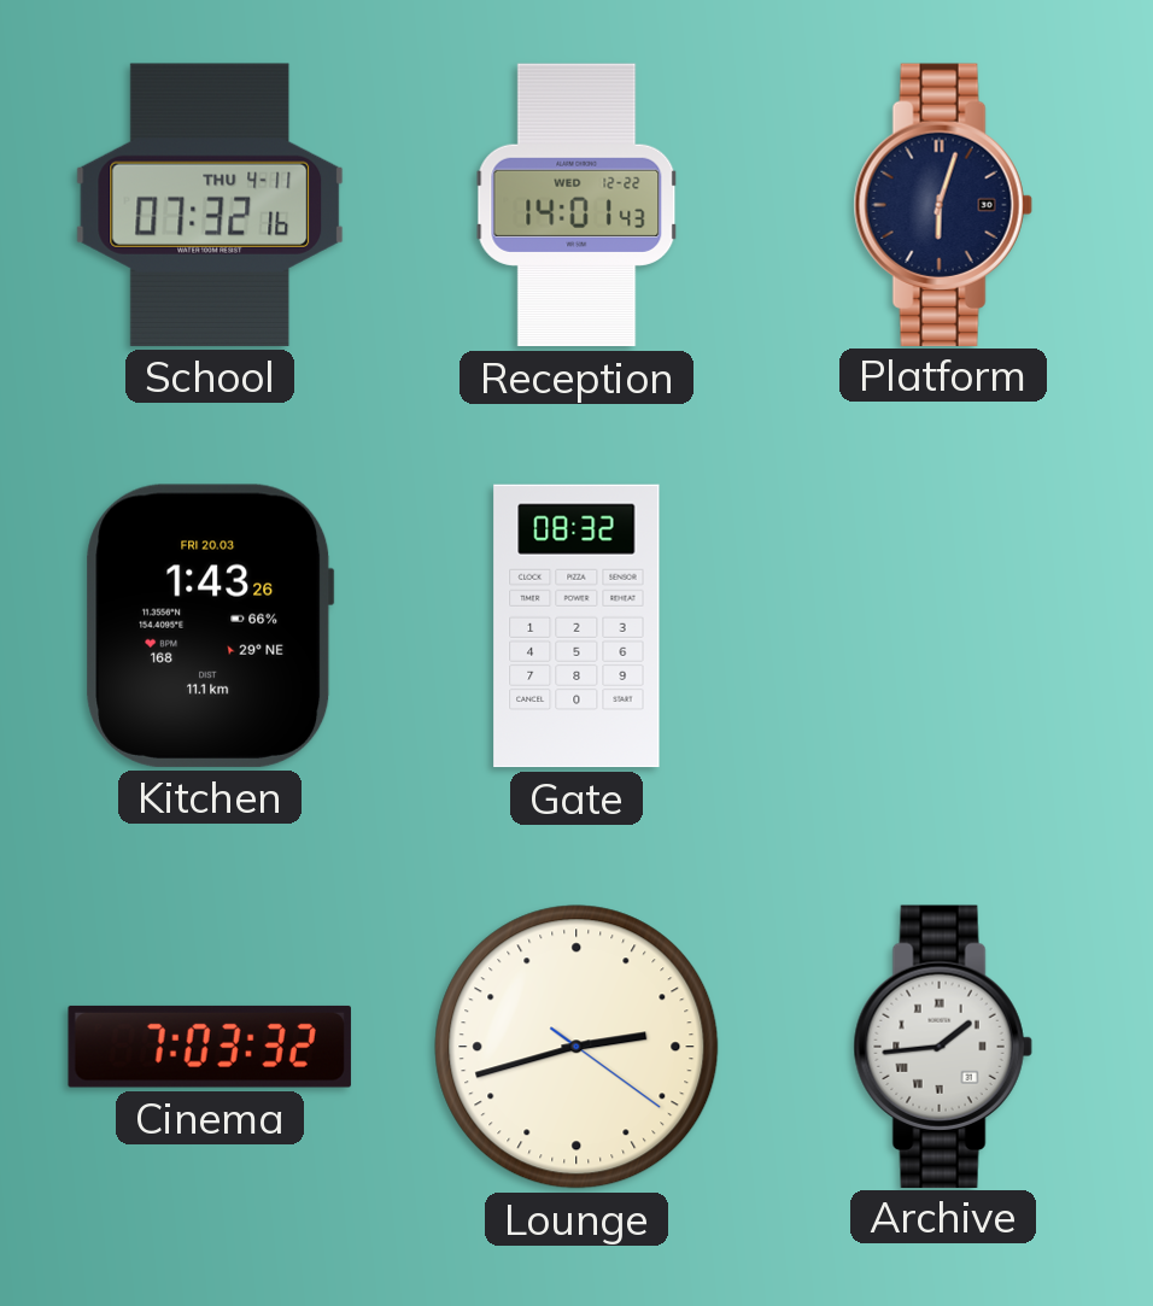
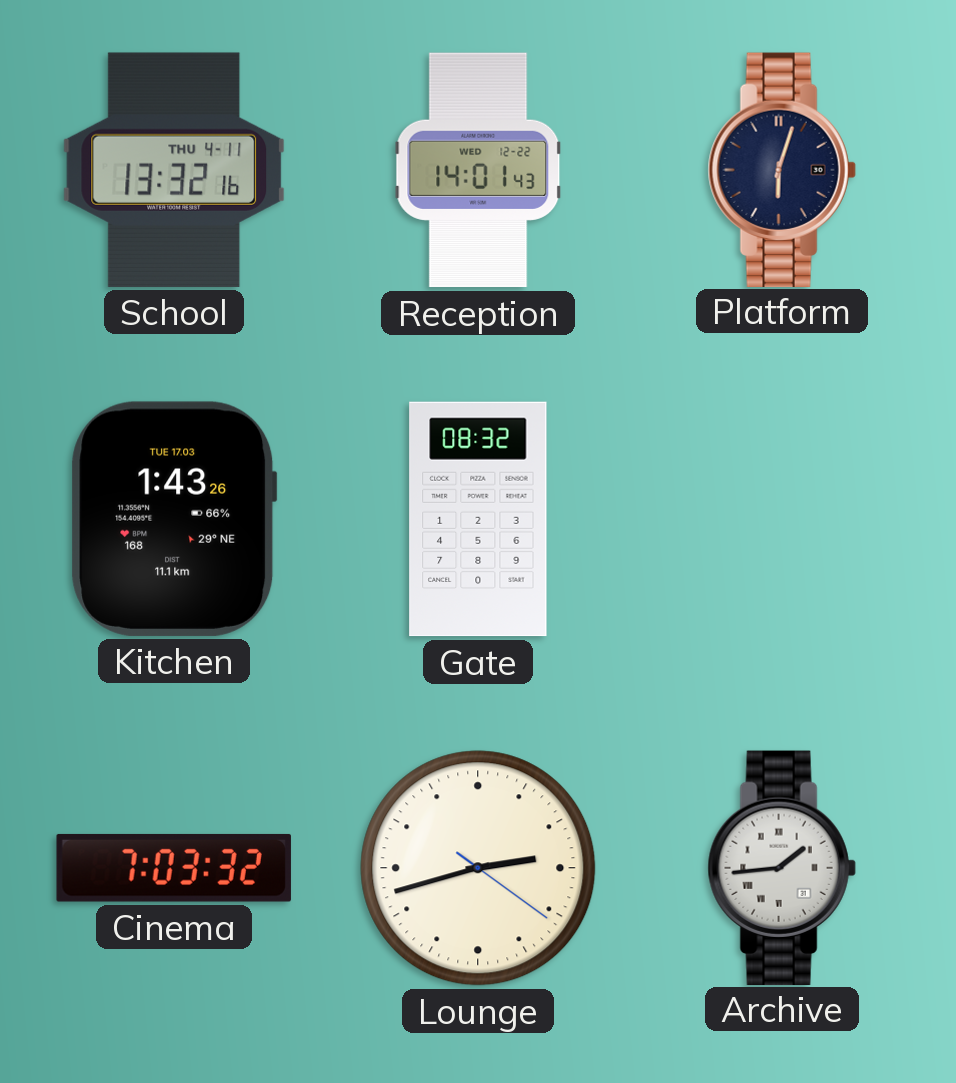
School: 07:32 -> 13:32
Kitchen date: FRI 20.03 -> TUE 17.03
